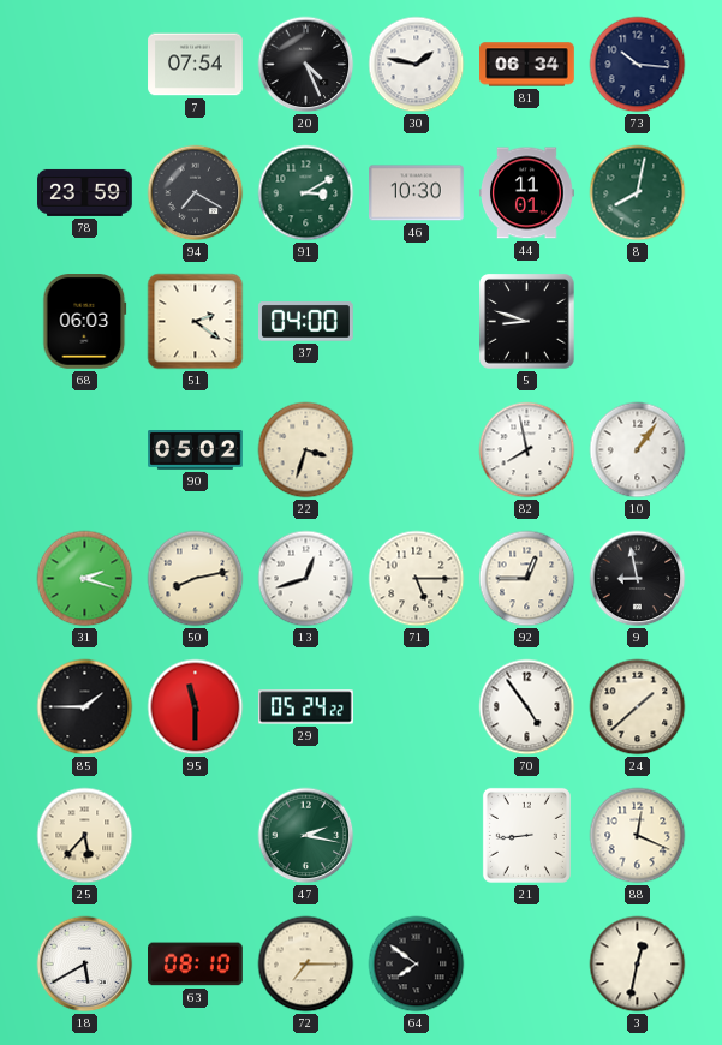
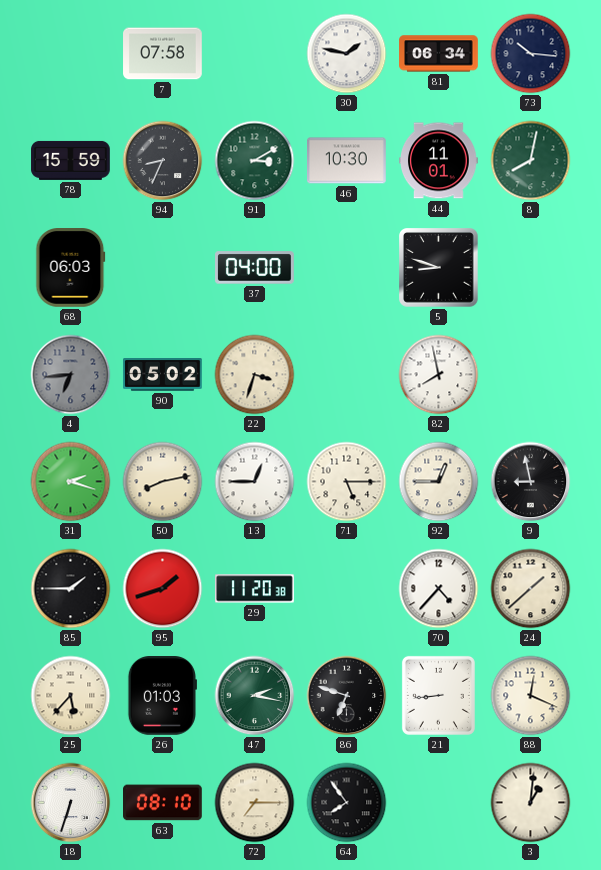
7: 07:54 -> 07:58
20: 4:26 -> none
78: 23:59 -> 15:59
94: 7:20 -> 8:34
51: 2:21 -> none
4: none -> 6:44
10: 1:06 -> none
13: 12:42 -> 12:45
95: 11:30 -> 1:42
29: 05:24 -> 11:20
70: 4:54 -> 4:37
26: none -> 01:03
86: none -> 6:48
18: 5:40 -> 6:33
64: 7:51 -> 7:54
3: 12:32 -> 1:01
